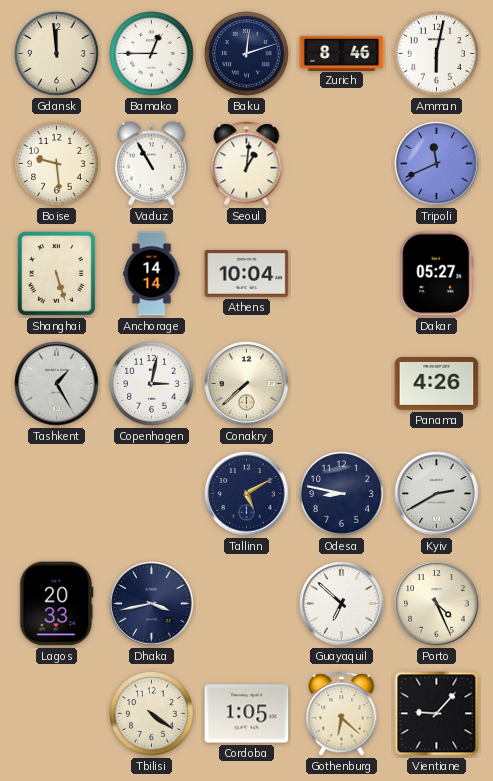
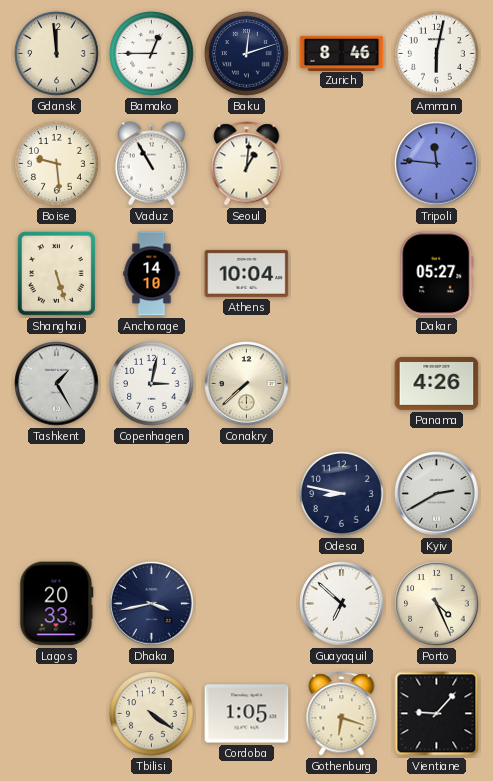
Tripoli: 11:41 -> 11:46
Anchorage: 14:14 -> 14:10
Tallinn: 5:10 -> none
Gothenburg: 6:22 -> 6:18
